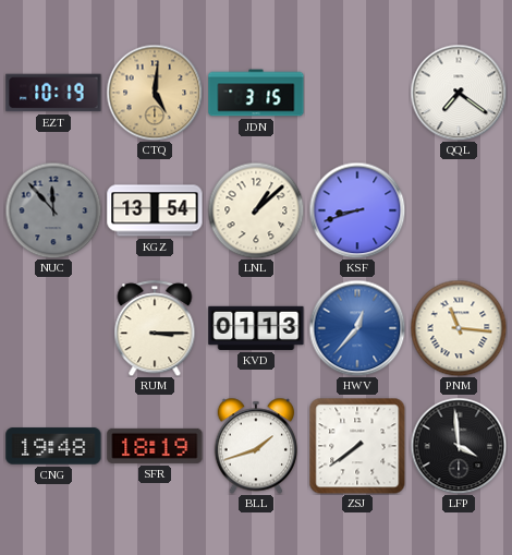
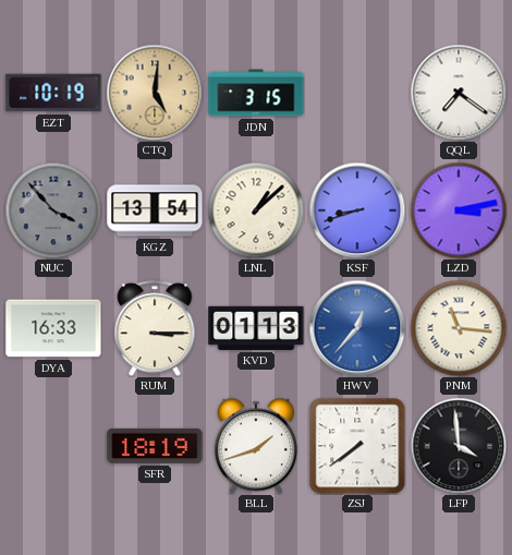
NUC: 11:53 -> 3:53
LZD: none -> 3:13
DYA: none -> 16:33
CNG: 19:48 -> none
